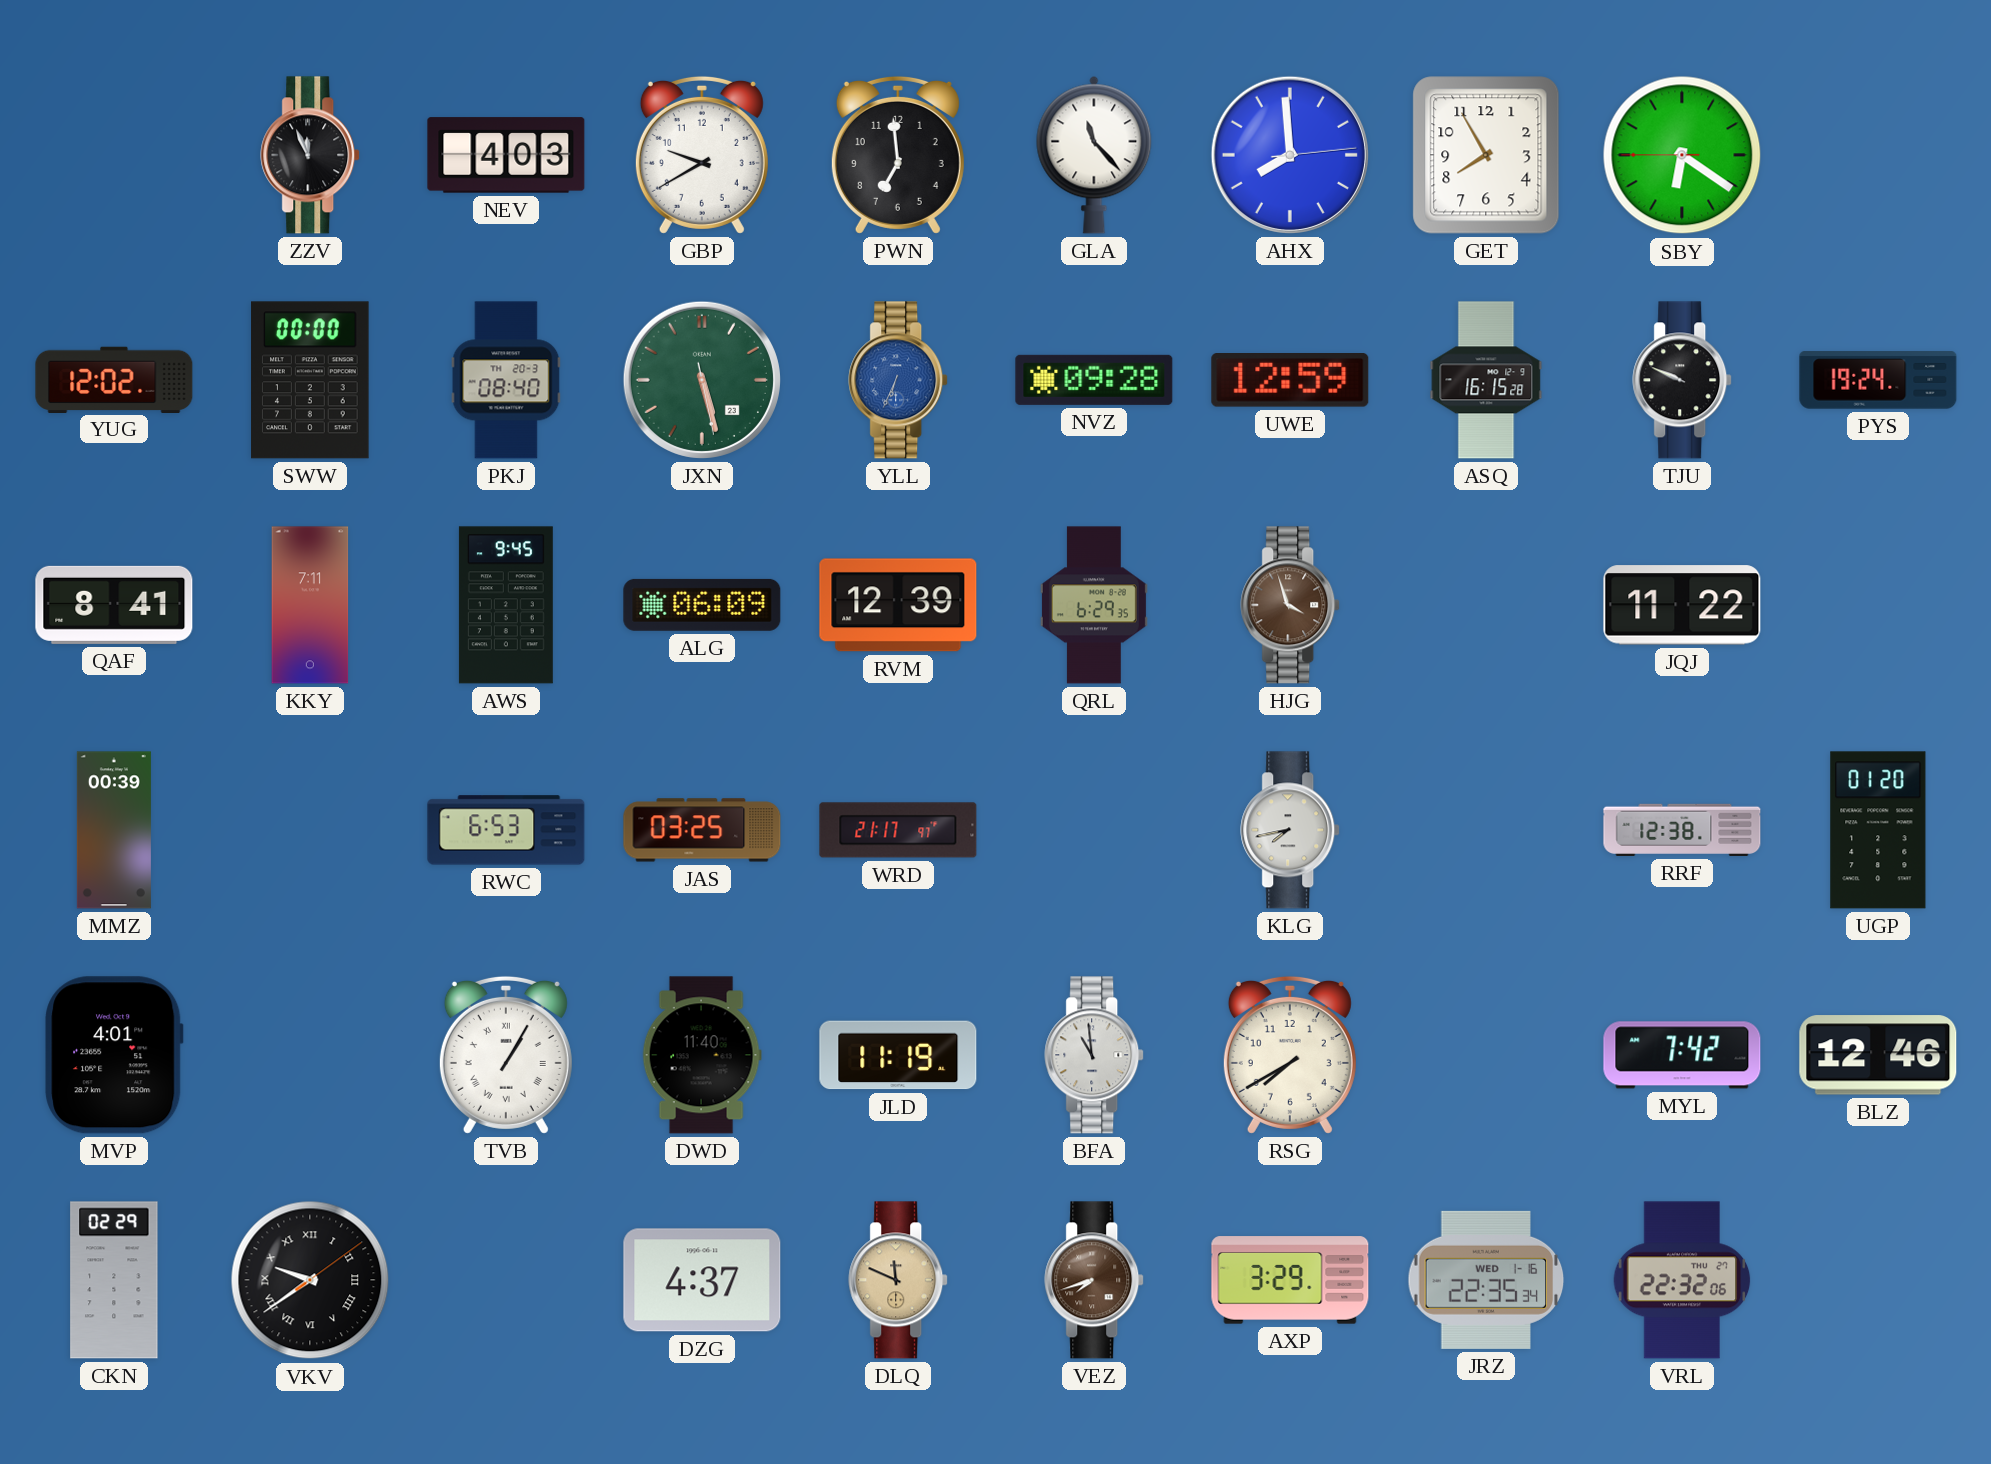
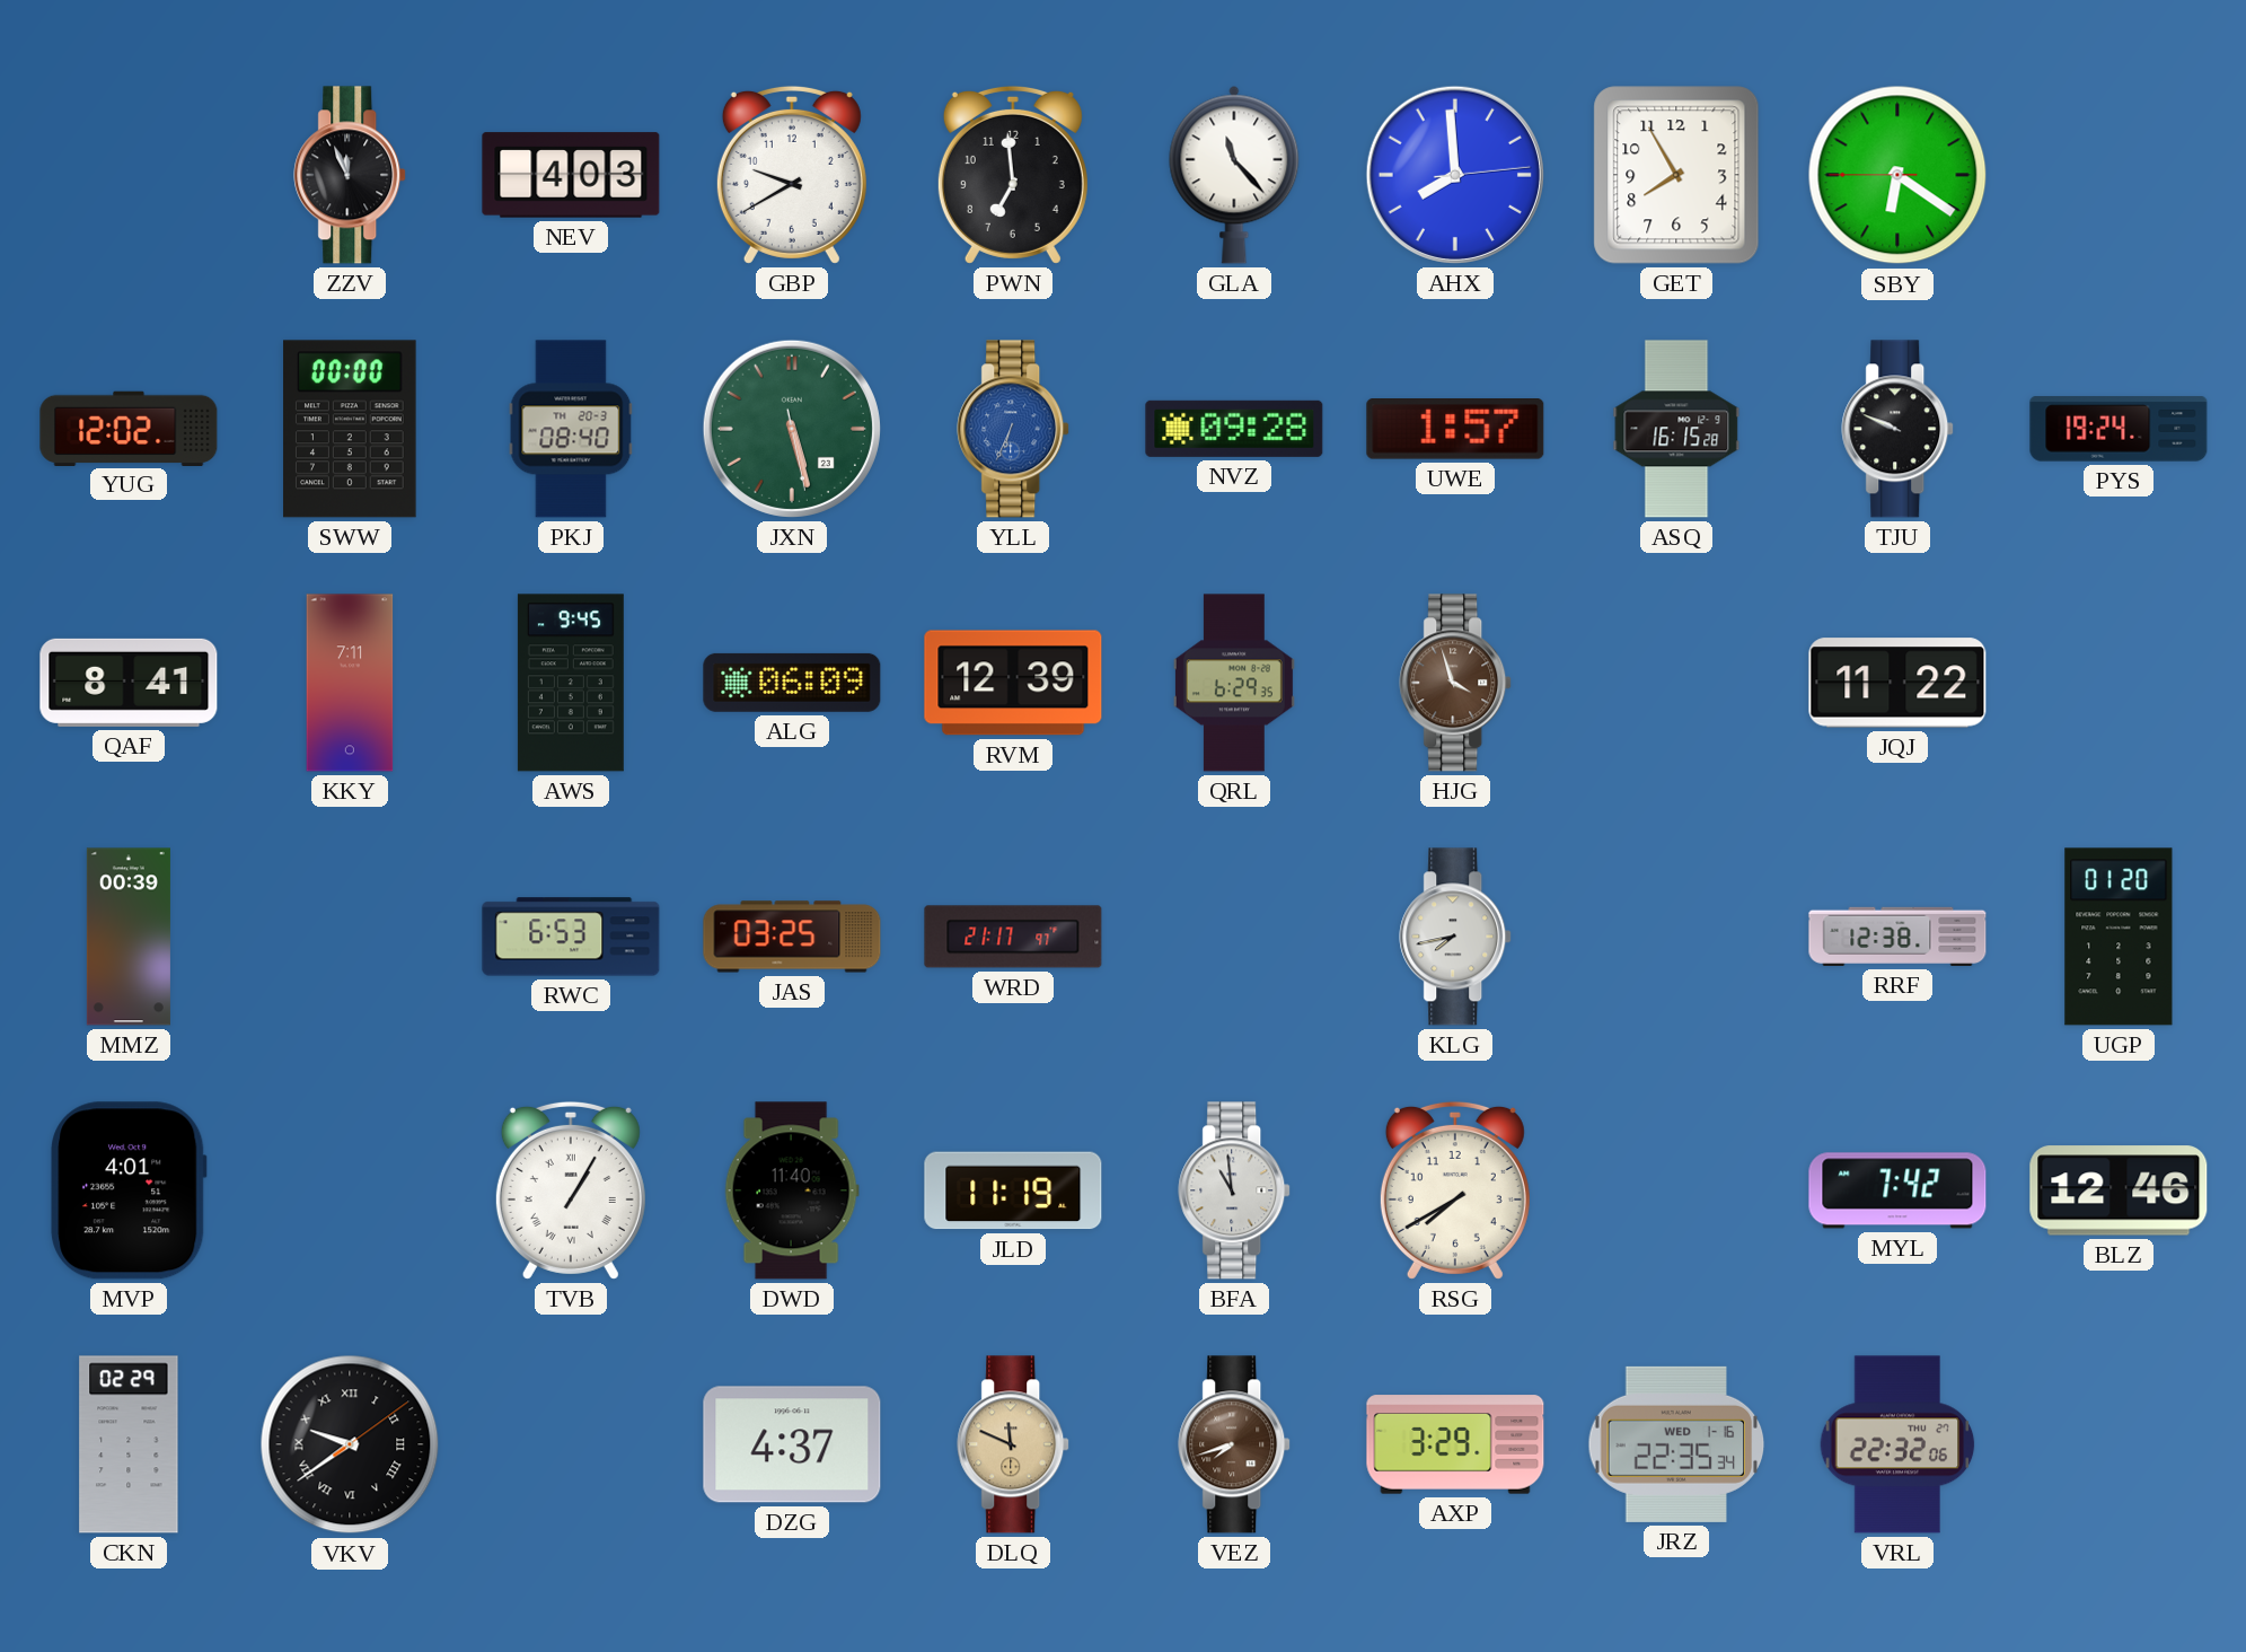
UWE: 12:59 -> 1:57
